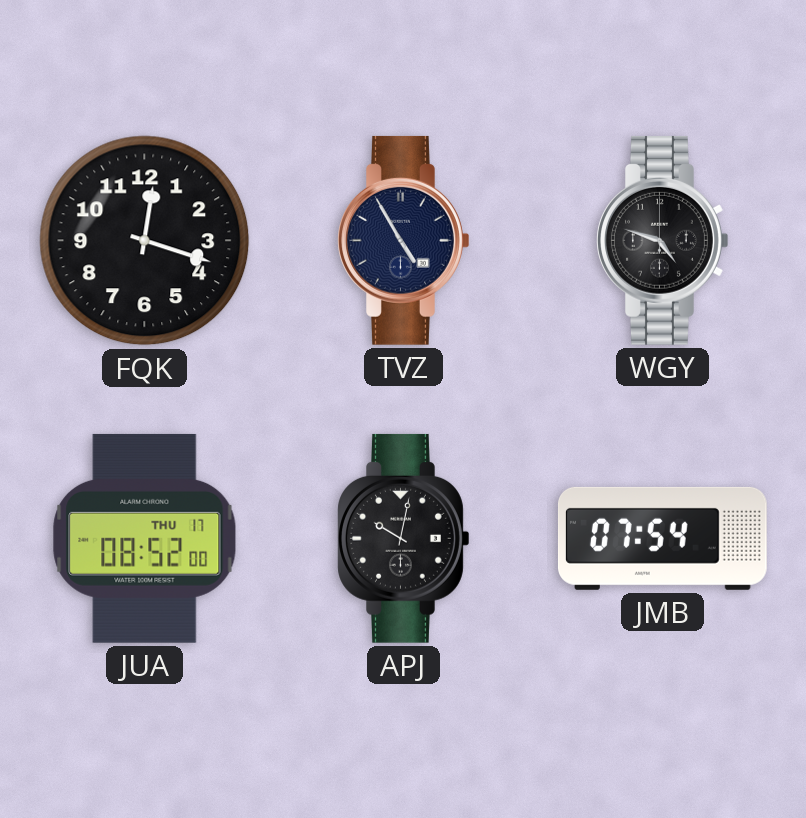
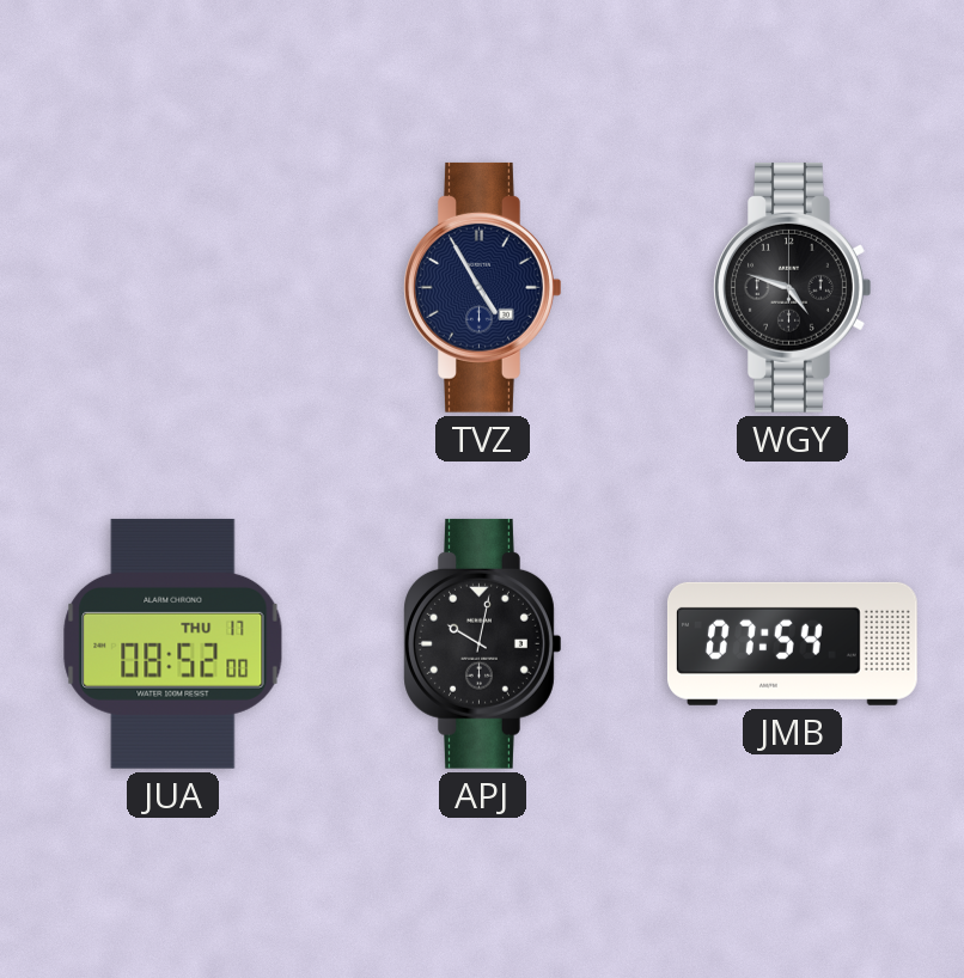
FQK: 12:18 -> none
